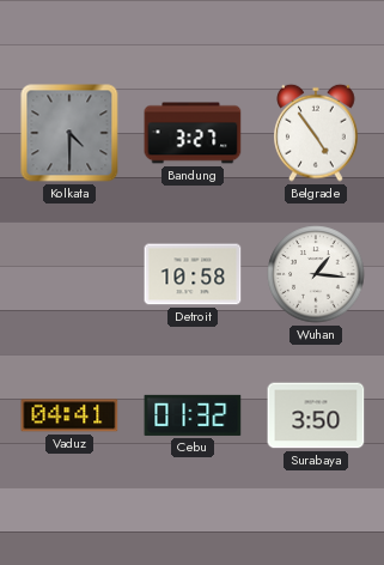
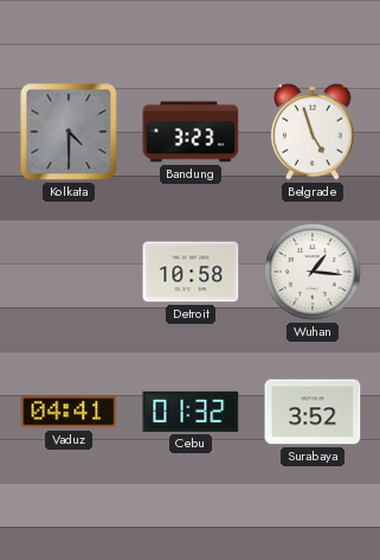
Bandung: 3:27 -> 3:23
Belgrade: 4:54 -> 4:57
Surabaya: 3:50 -> 3:52
